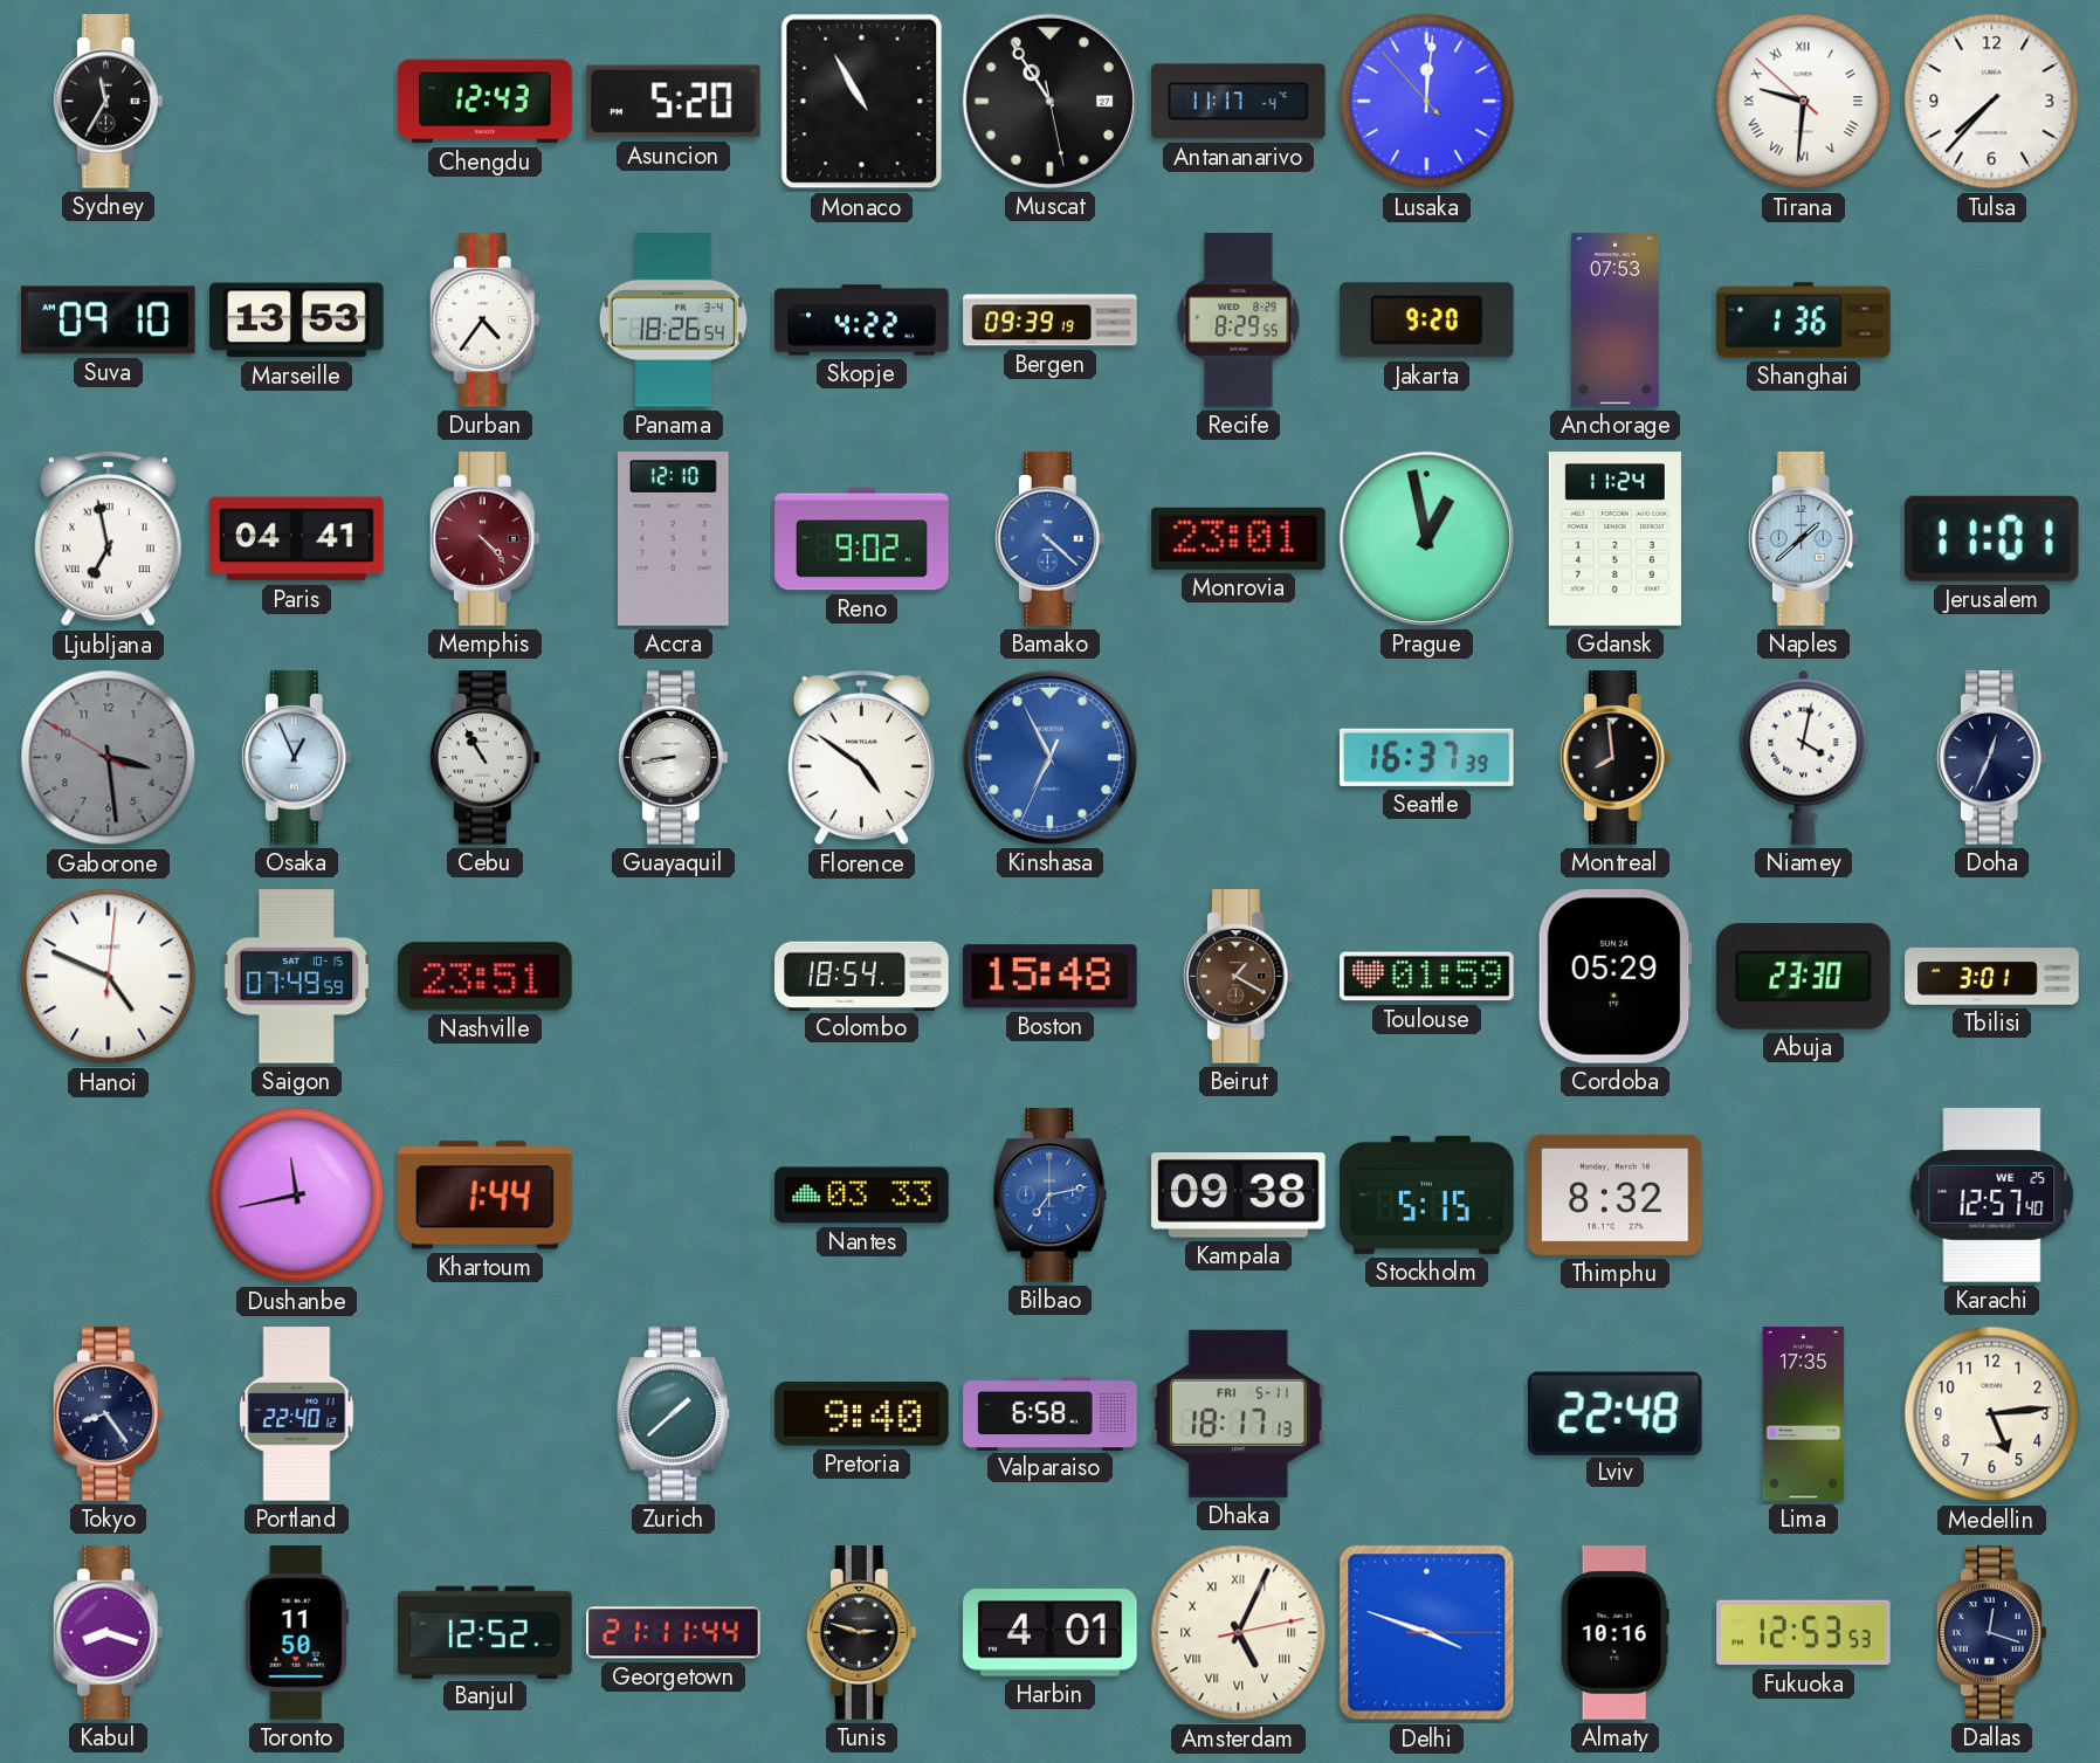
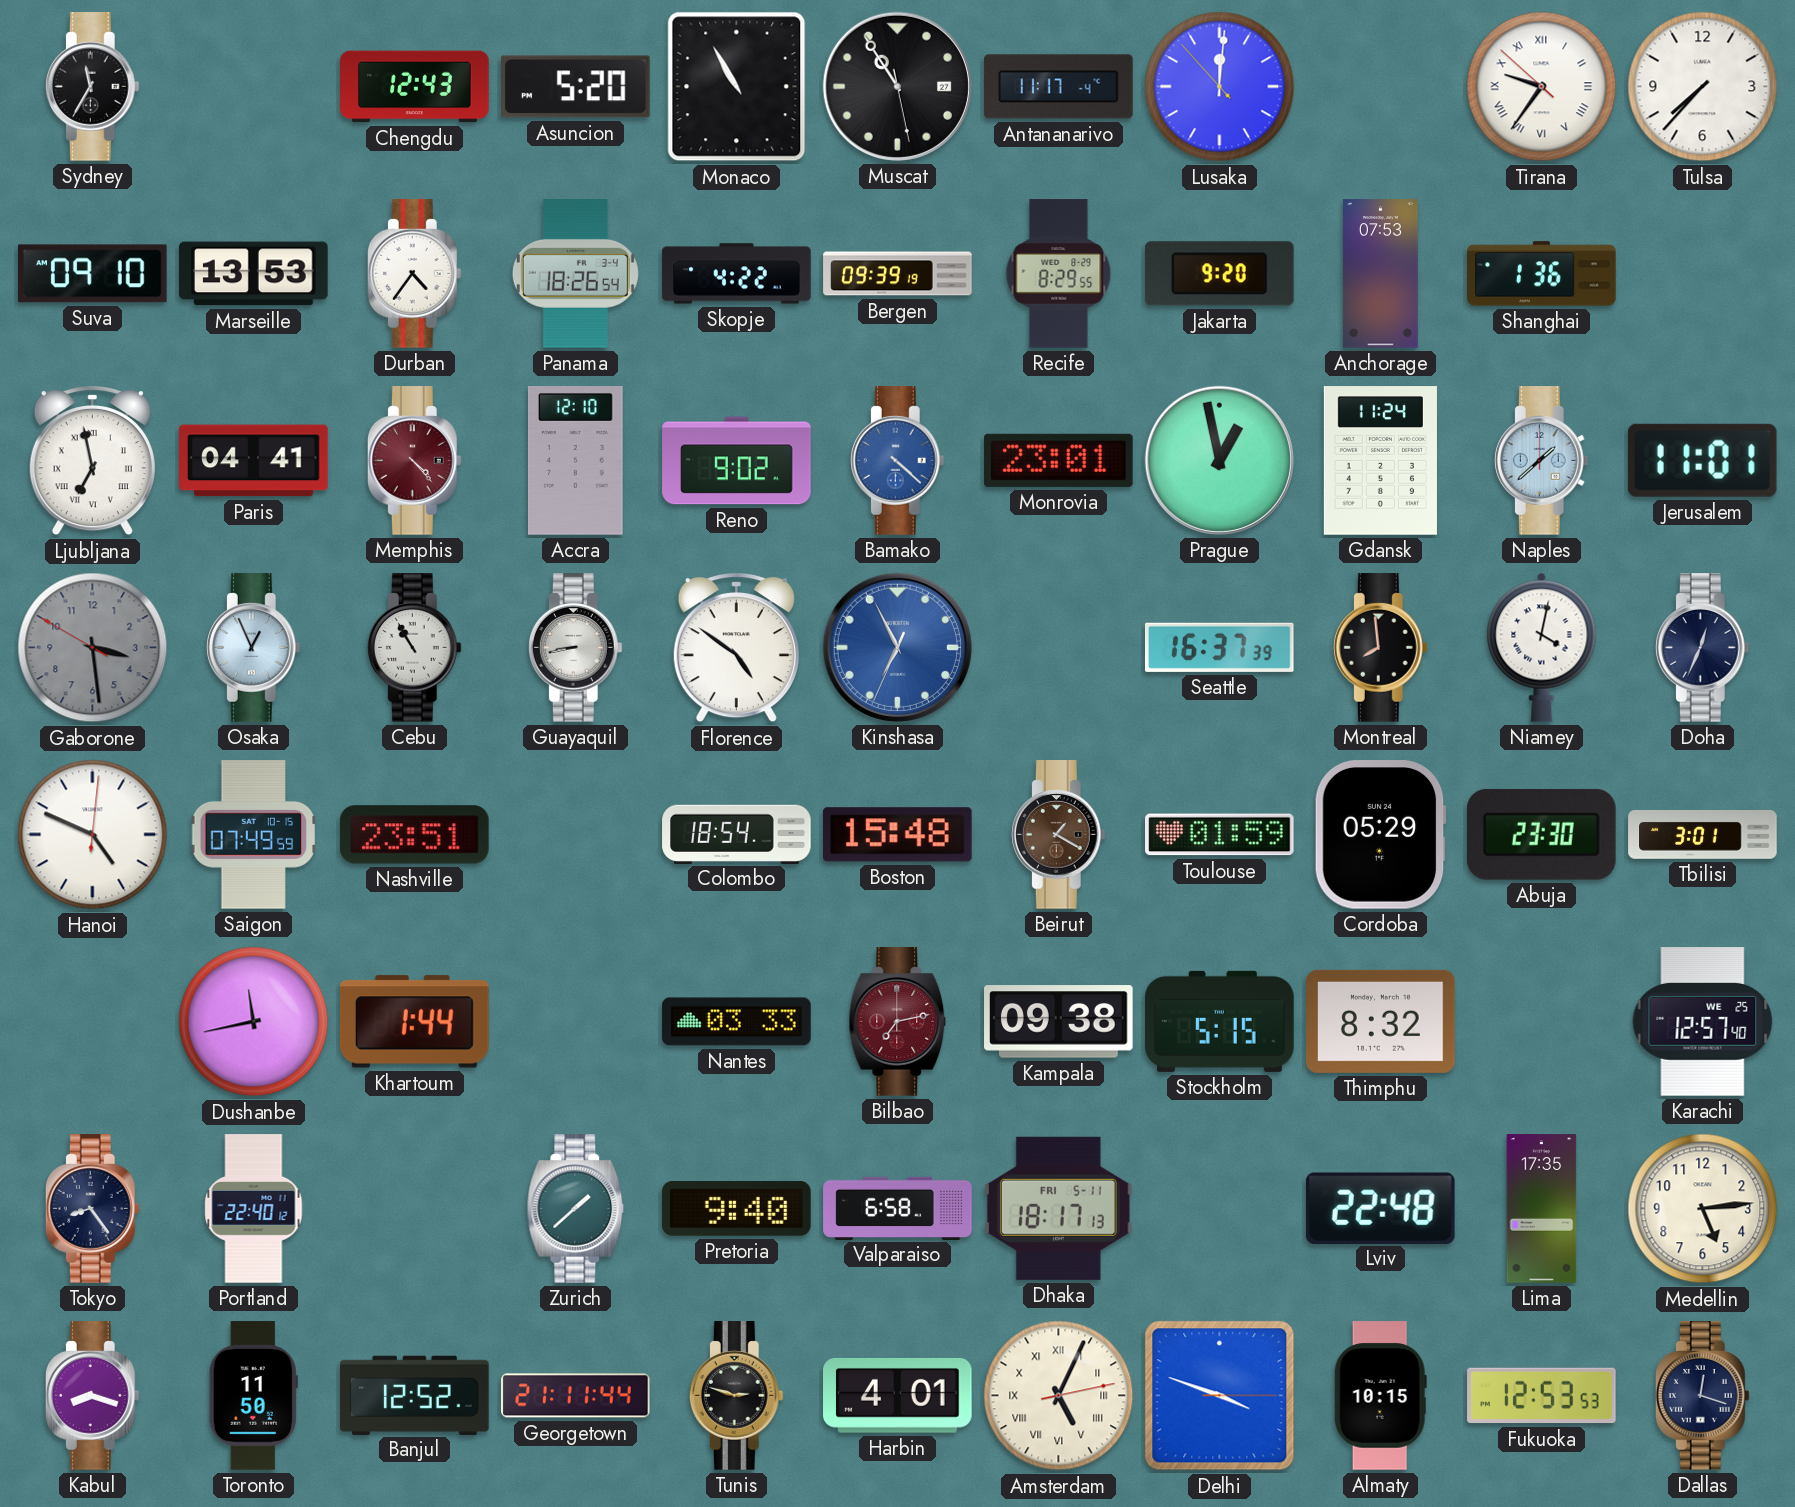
Tirana: 9:30 -> 9:35
Bilbao dial: blue -> burgundy
Almaty: 10:16 -> 10:15
